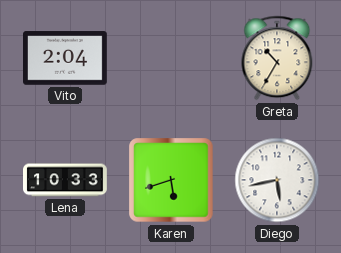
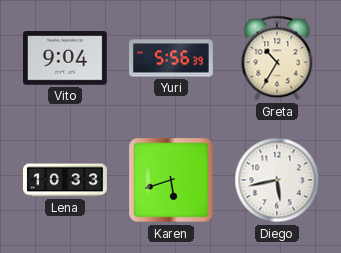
Vito: 2:04 -> 9:04
Yuri: none -> 5:56
